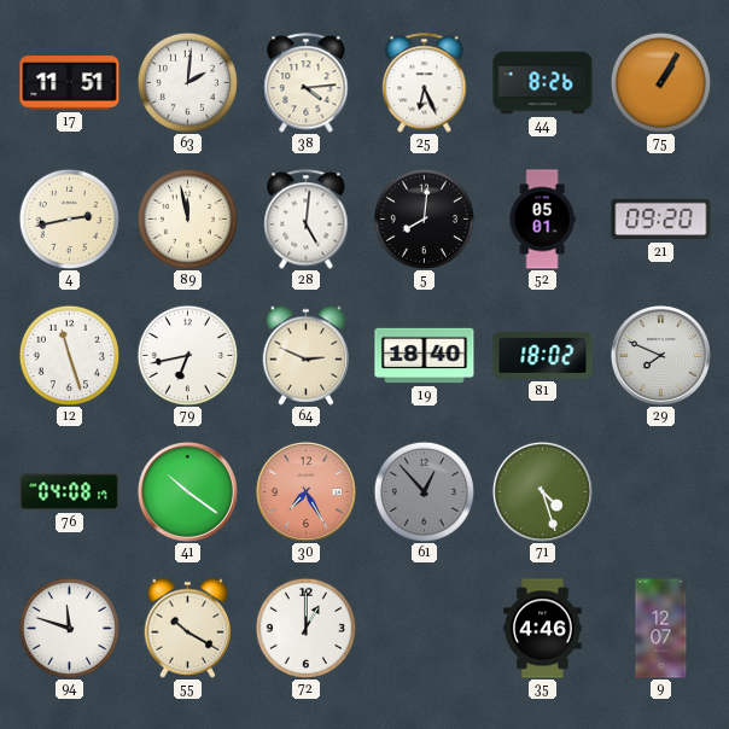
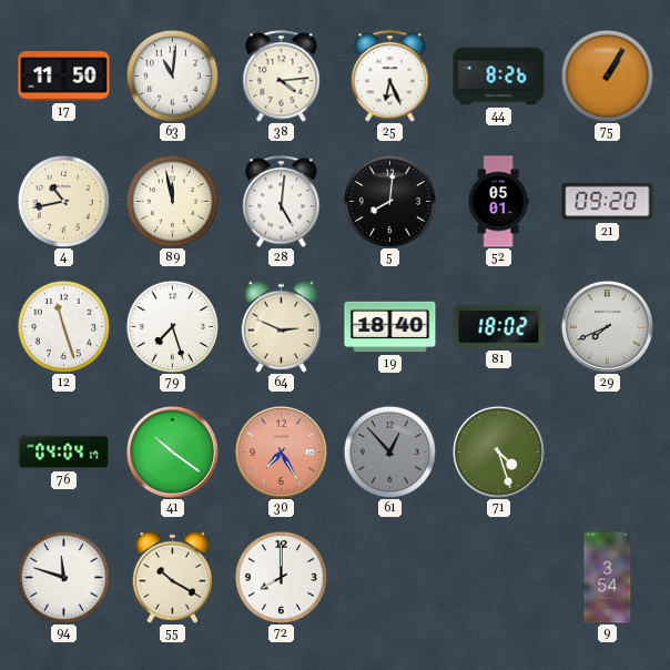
17: 11:51 -> 11:50
63: 2:01 -> 11:01
4: 2:43 -> 10:43
79: 6:43 -> 7:27
29: 7:49 -> 7:41
76: 04:08 -> 04:04
72: 1:00 -> 8:00
35: 4:46 -> none
9: 12:07 -> 3:54
